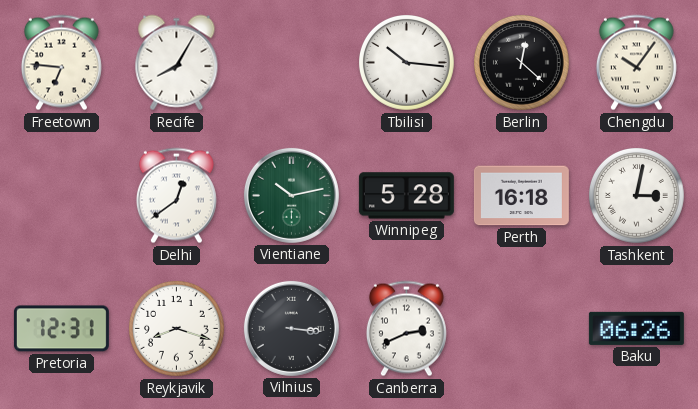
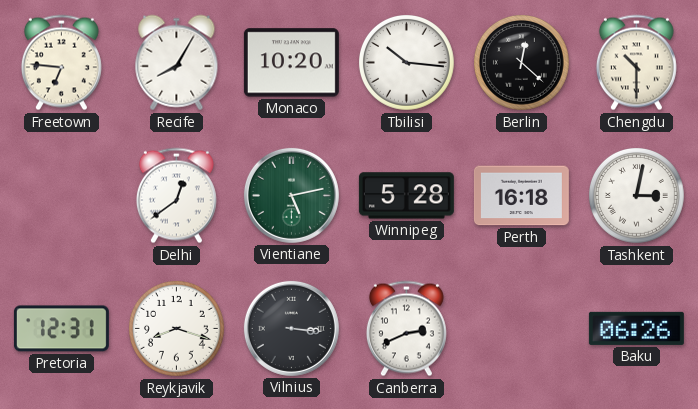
Monaco: none -> 10:20
Chengdu: 10:06 -> 10:30
Vientiane: 10:13 -> 5:13
